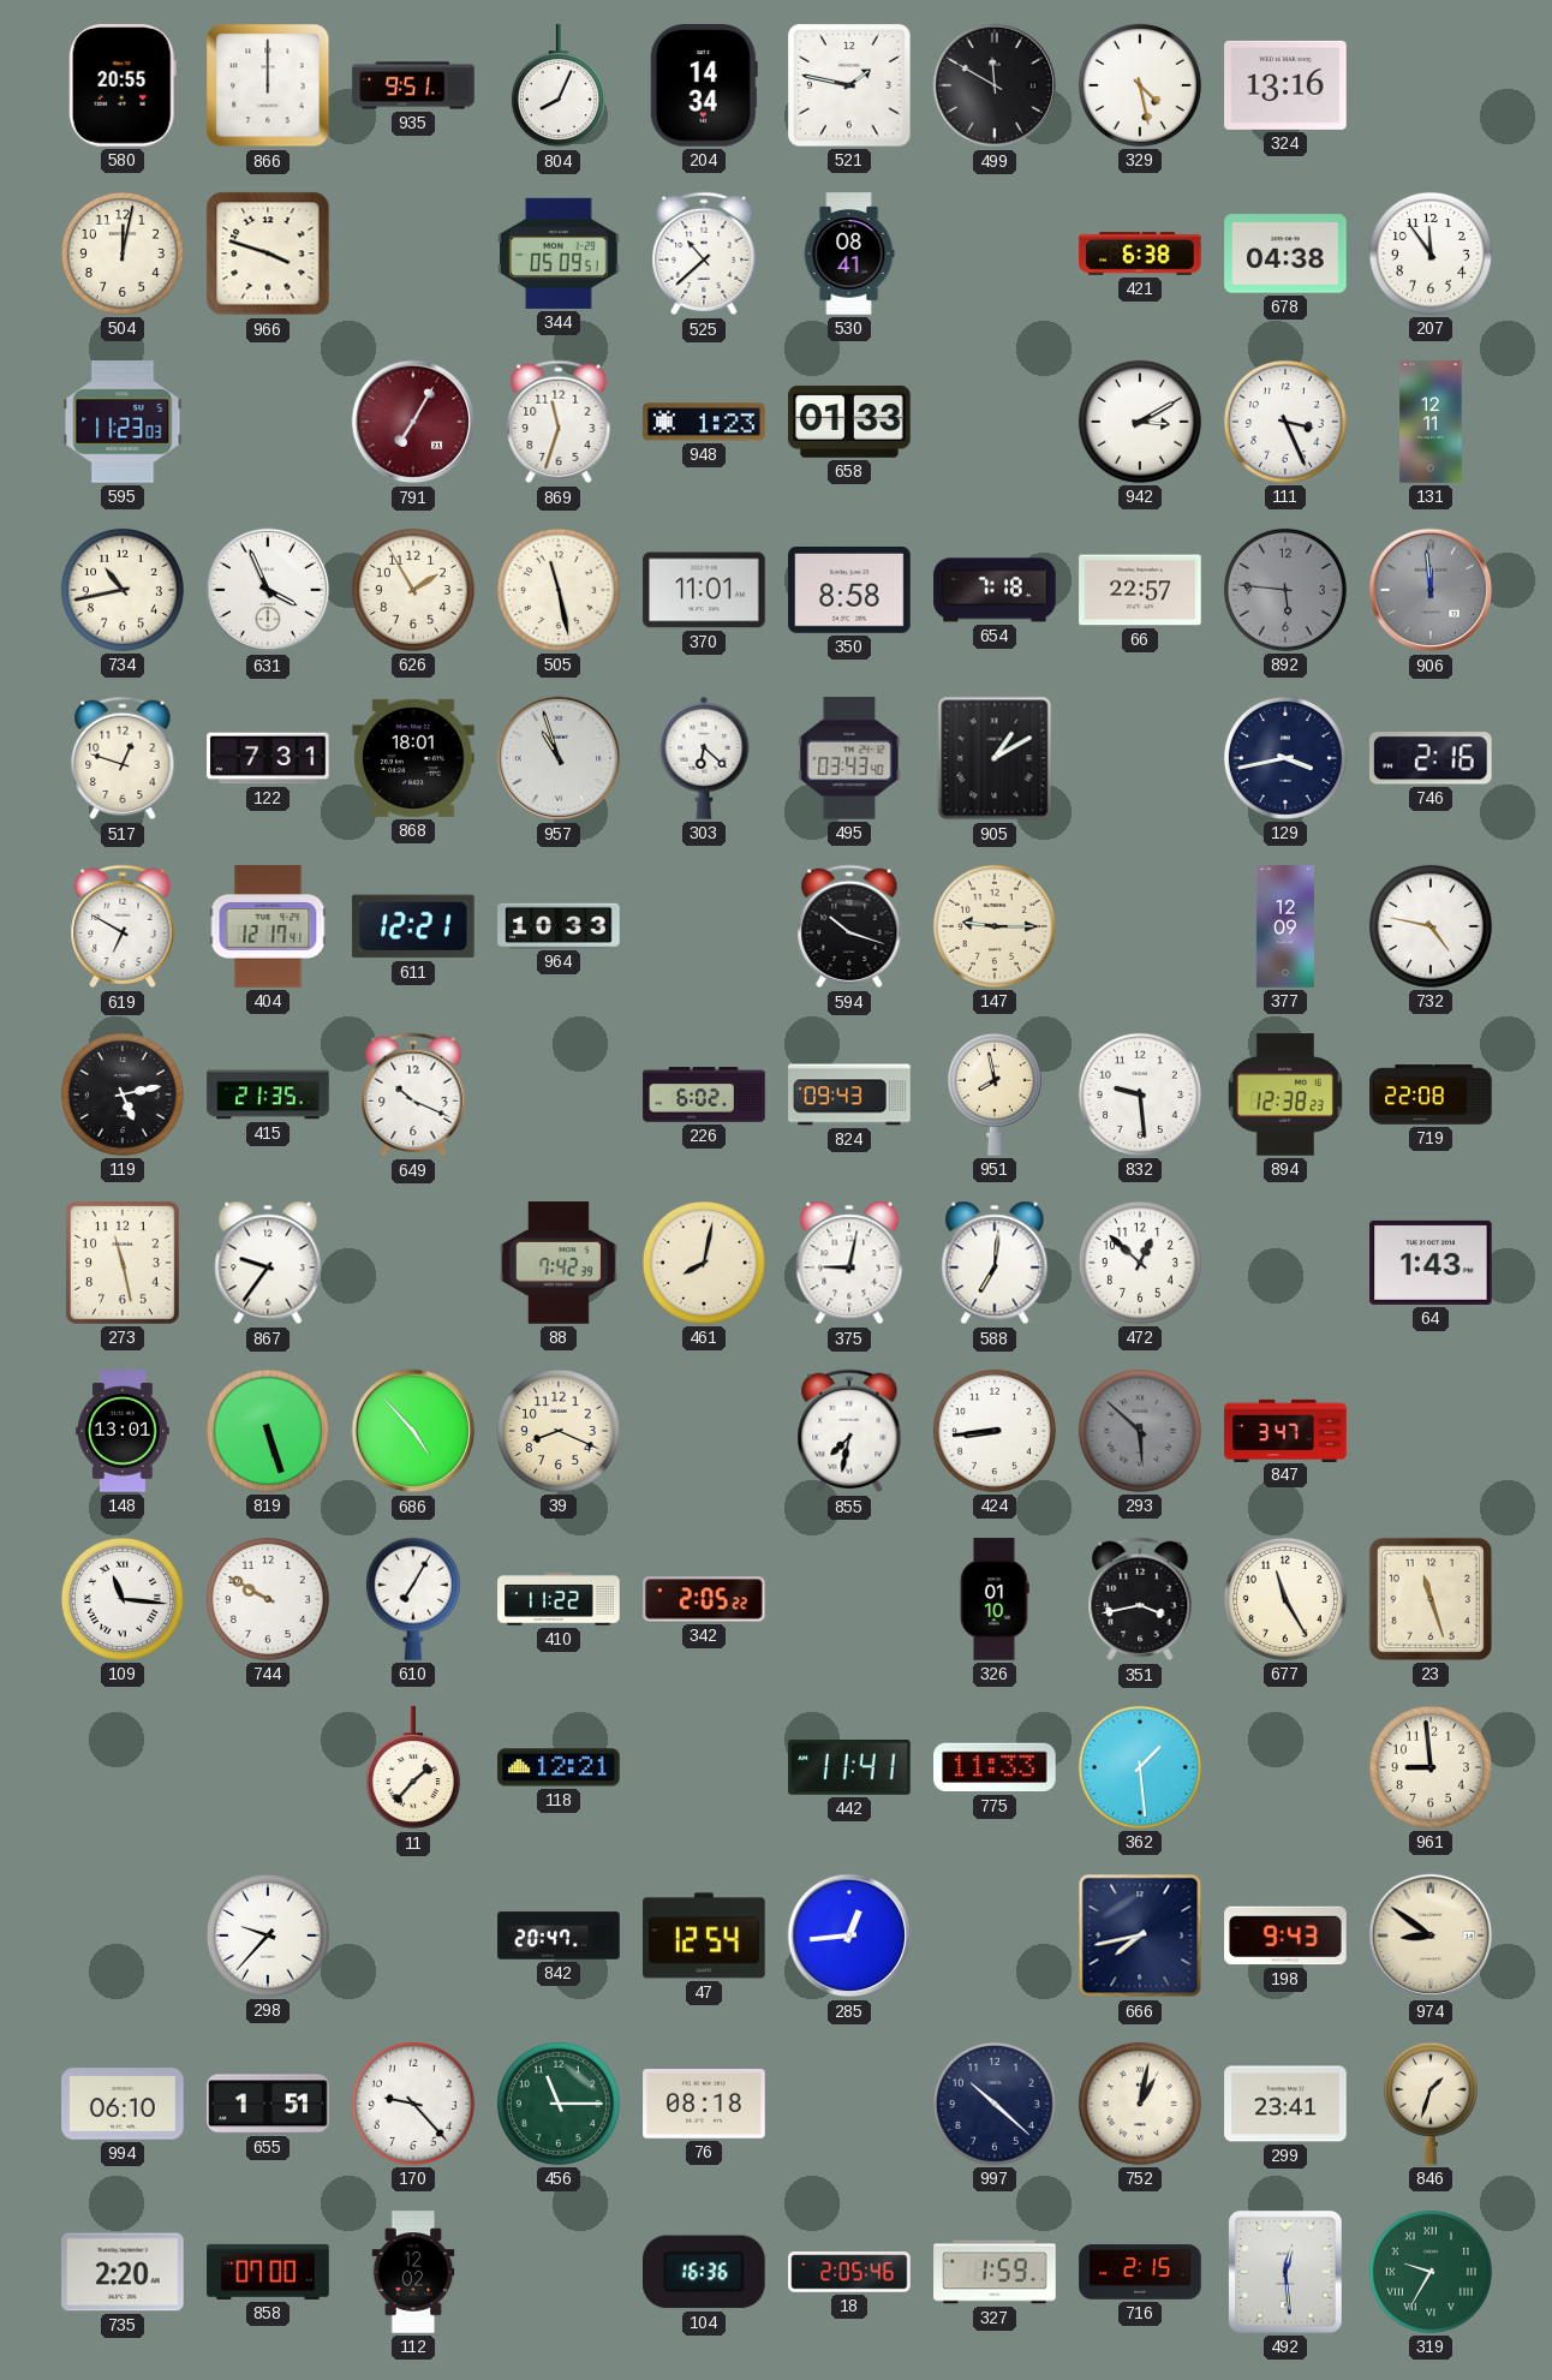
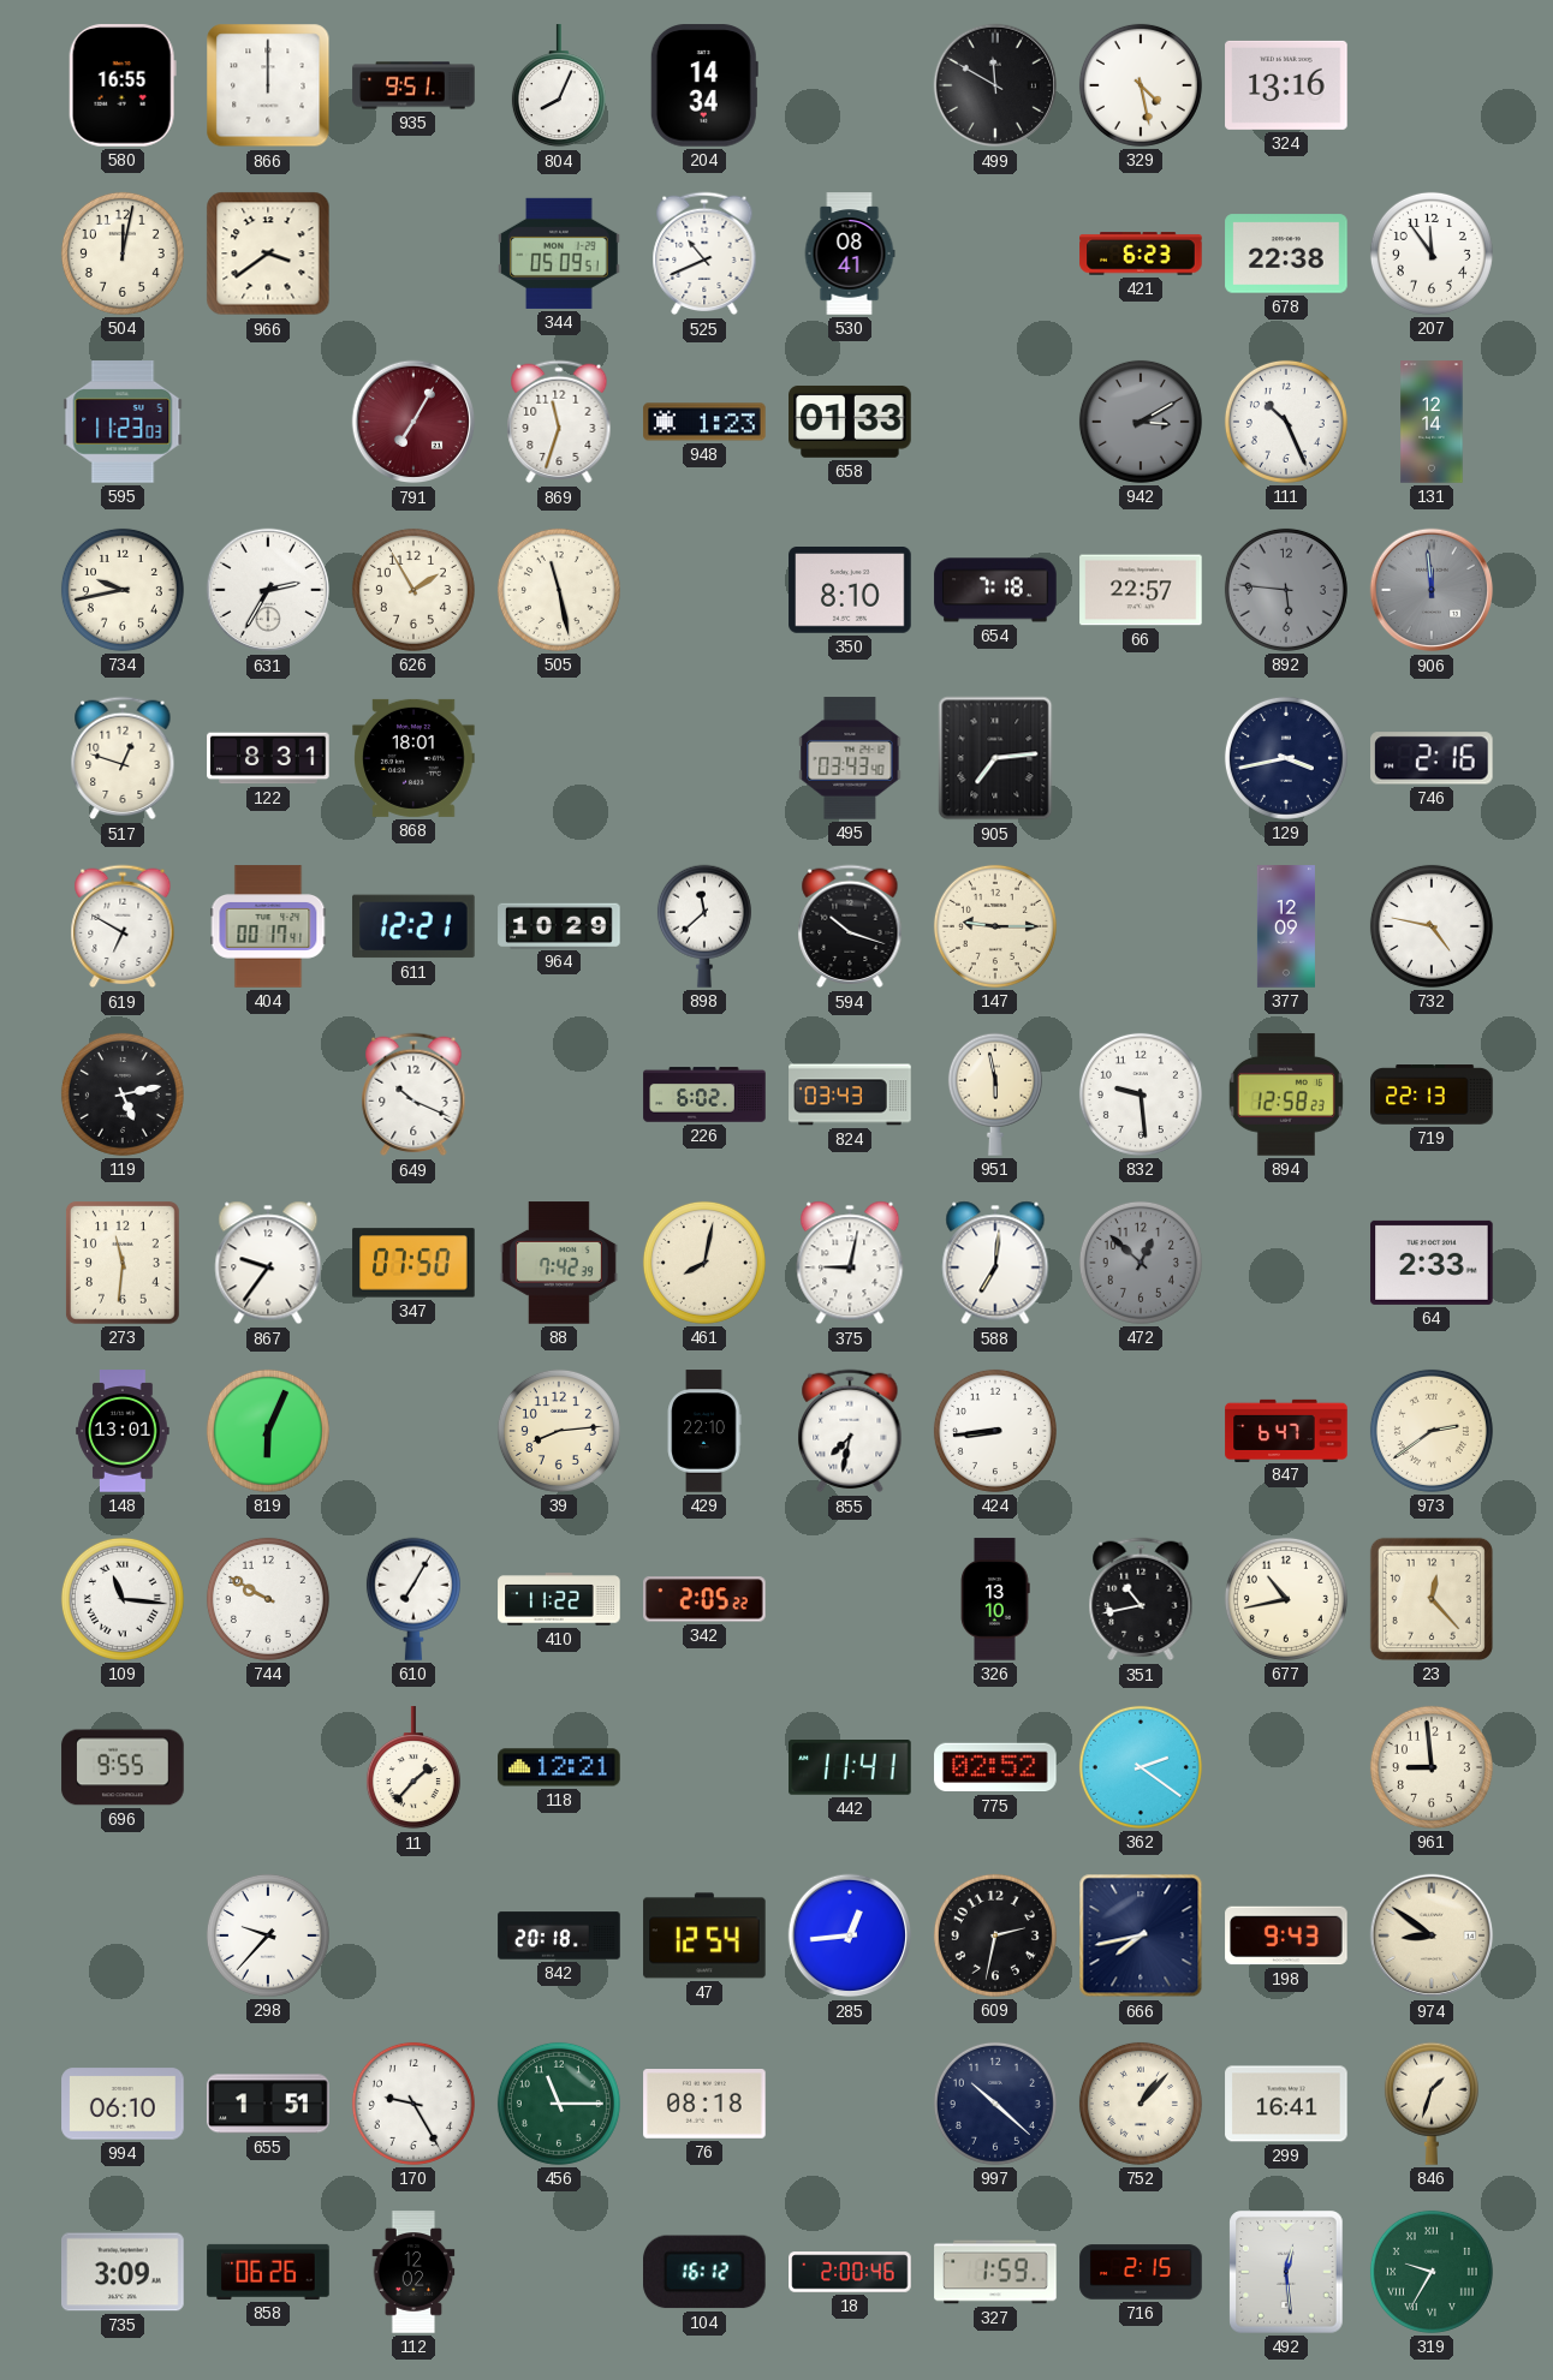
580: 20:55 -> 16:55
521: 1:47 -> none
966: 3:48 -> 3:39
525: 10:38 -> 10:41
421: 6:38 -> 6:23
678: 04:38 -> 22:38
942 dial: white -> grey
111: 3:26 -> 10:26
131: 12:11 -> 12:14
734: 10:43 -> 9:43
631: 3:56 -> 2:35
370: 11:01 -> none
350: 8:58 -> 8:10
122: 7:31 -> 8:31
957: 10:57 -> none
303: 6:22 -> none
905: 1:10 -> 7:14
404: 12:17 -> 00:17
964: 10:33 -> 10:29
898: none -> 11:38
415: 21:35 -> none
824: 09:43 -> 03:43
951: 7:58 -> 5:58
894: 12:38 -> 12:58
719: 22:08 -> 22:13
273: 11:28 -> 11:31
347: none -> 07:50
472 dial: white -> grey
64: 1:43 -> 2:33
819: 5:27 -> 6:04
686: 4:53 -> none
39: 8:19 -> 8:14
429: none -> 22:10
293: 5:52 -> none
847: 3:47 -> 6:47
973: none -> 2:39
326: 01:10 -> 13:10
351: 3:43 -> 10:43
677: 11:25 -> 10:43
23: 11:27 -> 12:23
696: none -> 9:55
775: 11:33 -> 02:52
362: 1:29 -> 2:21
842: 20:47 -> 20:18
609: none -> 2:32
170: 9:23 -> 9:25
752: 1:02 -> 1:07
299: 23:41 -> 16:41
735: 2:20 -> 3:09
858: 07:00 -> 06:26
104: 16:36 -> 16:12
18: 2:05 -> 2:00
